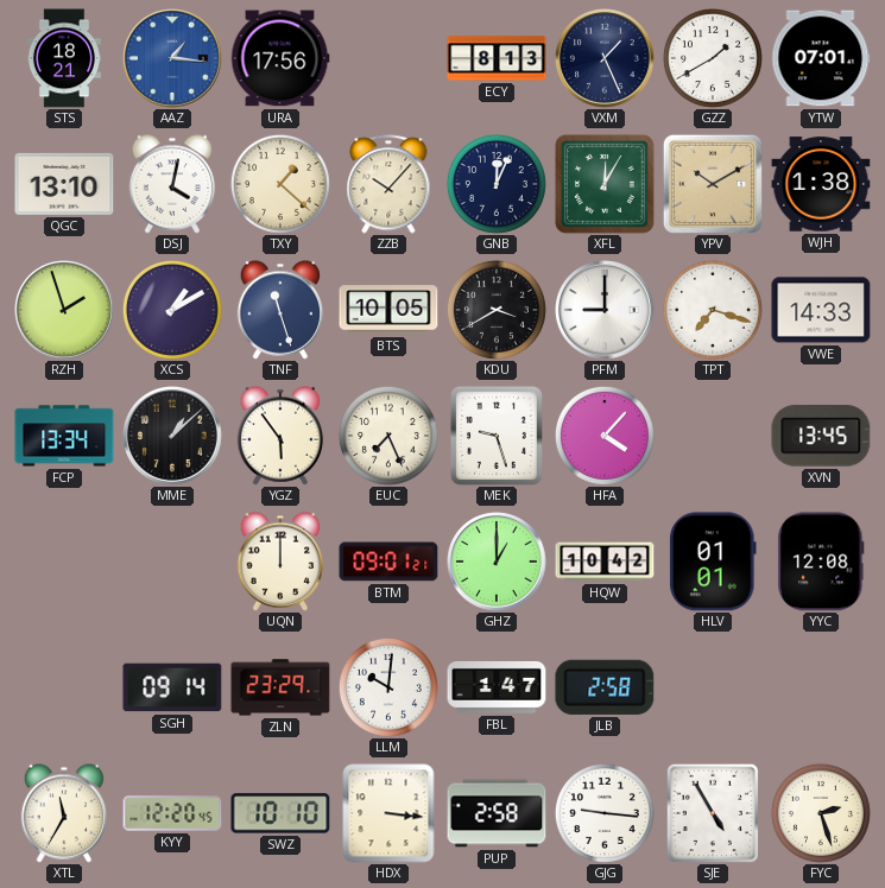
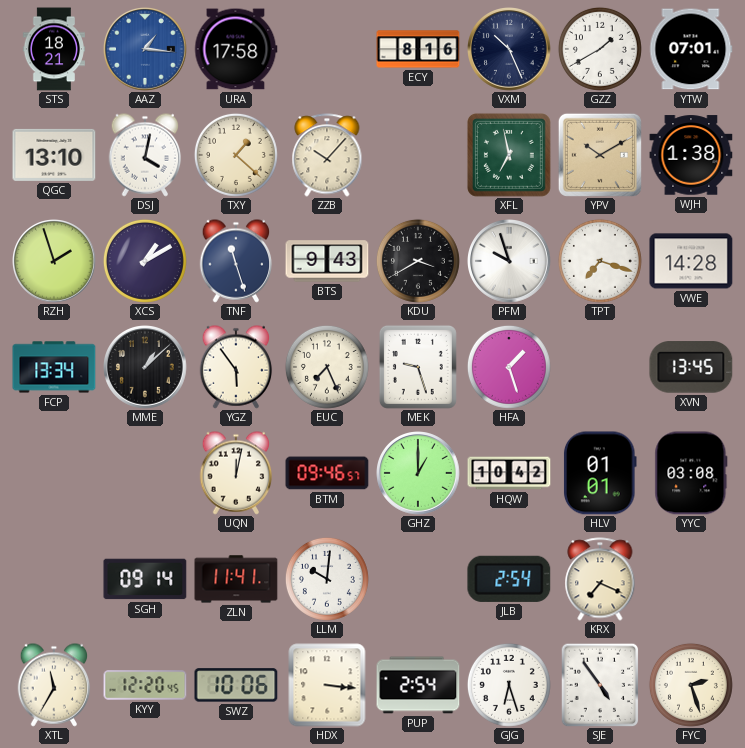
URA: 17:56 -> 17:58
ECY: 8:13 -> 8:16
VXM: 1:26 -> 10:26
GNB: 12:04 -> none
XFL: 12:05 -> 6:58
BTS: 10:05 -> 9:43
PFM: 9:00 -> 9:57
VWE: 14:33 -> 14:28
HFA: 4:07 -> 1:27
UQN: 12:00 -> 12:02
BTM: 09:01 -> 09:46
YYC: 12:08 -> 03:08
ZLN: 23:29 -> 11:41
FBL: 1:47 -> none
JLB: 2:58 -> 2:54
KRX: none -> 7:19
SWZ: 10:10 -> 10:06
PUP: 2:58 -> 2:54
GJG: 9:16 -> 6:27
SJE: 4:55 -> 4:54
